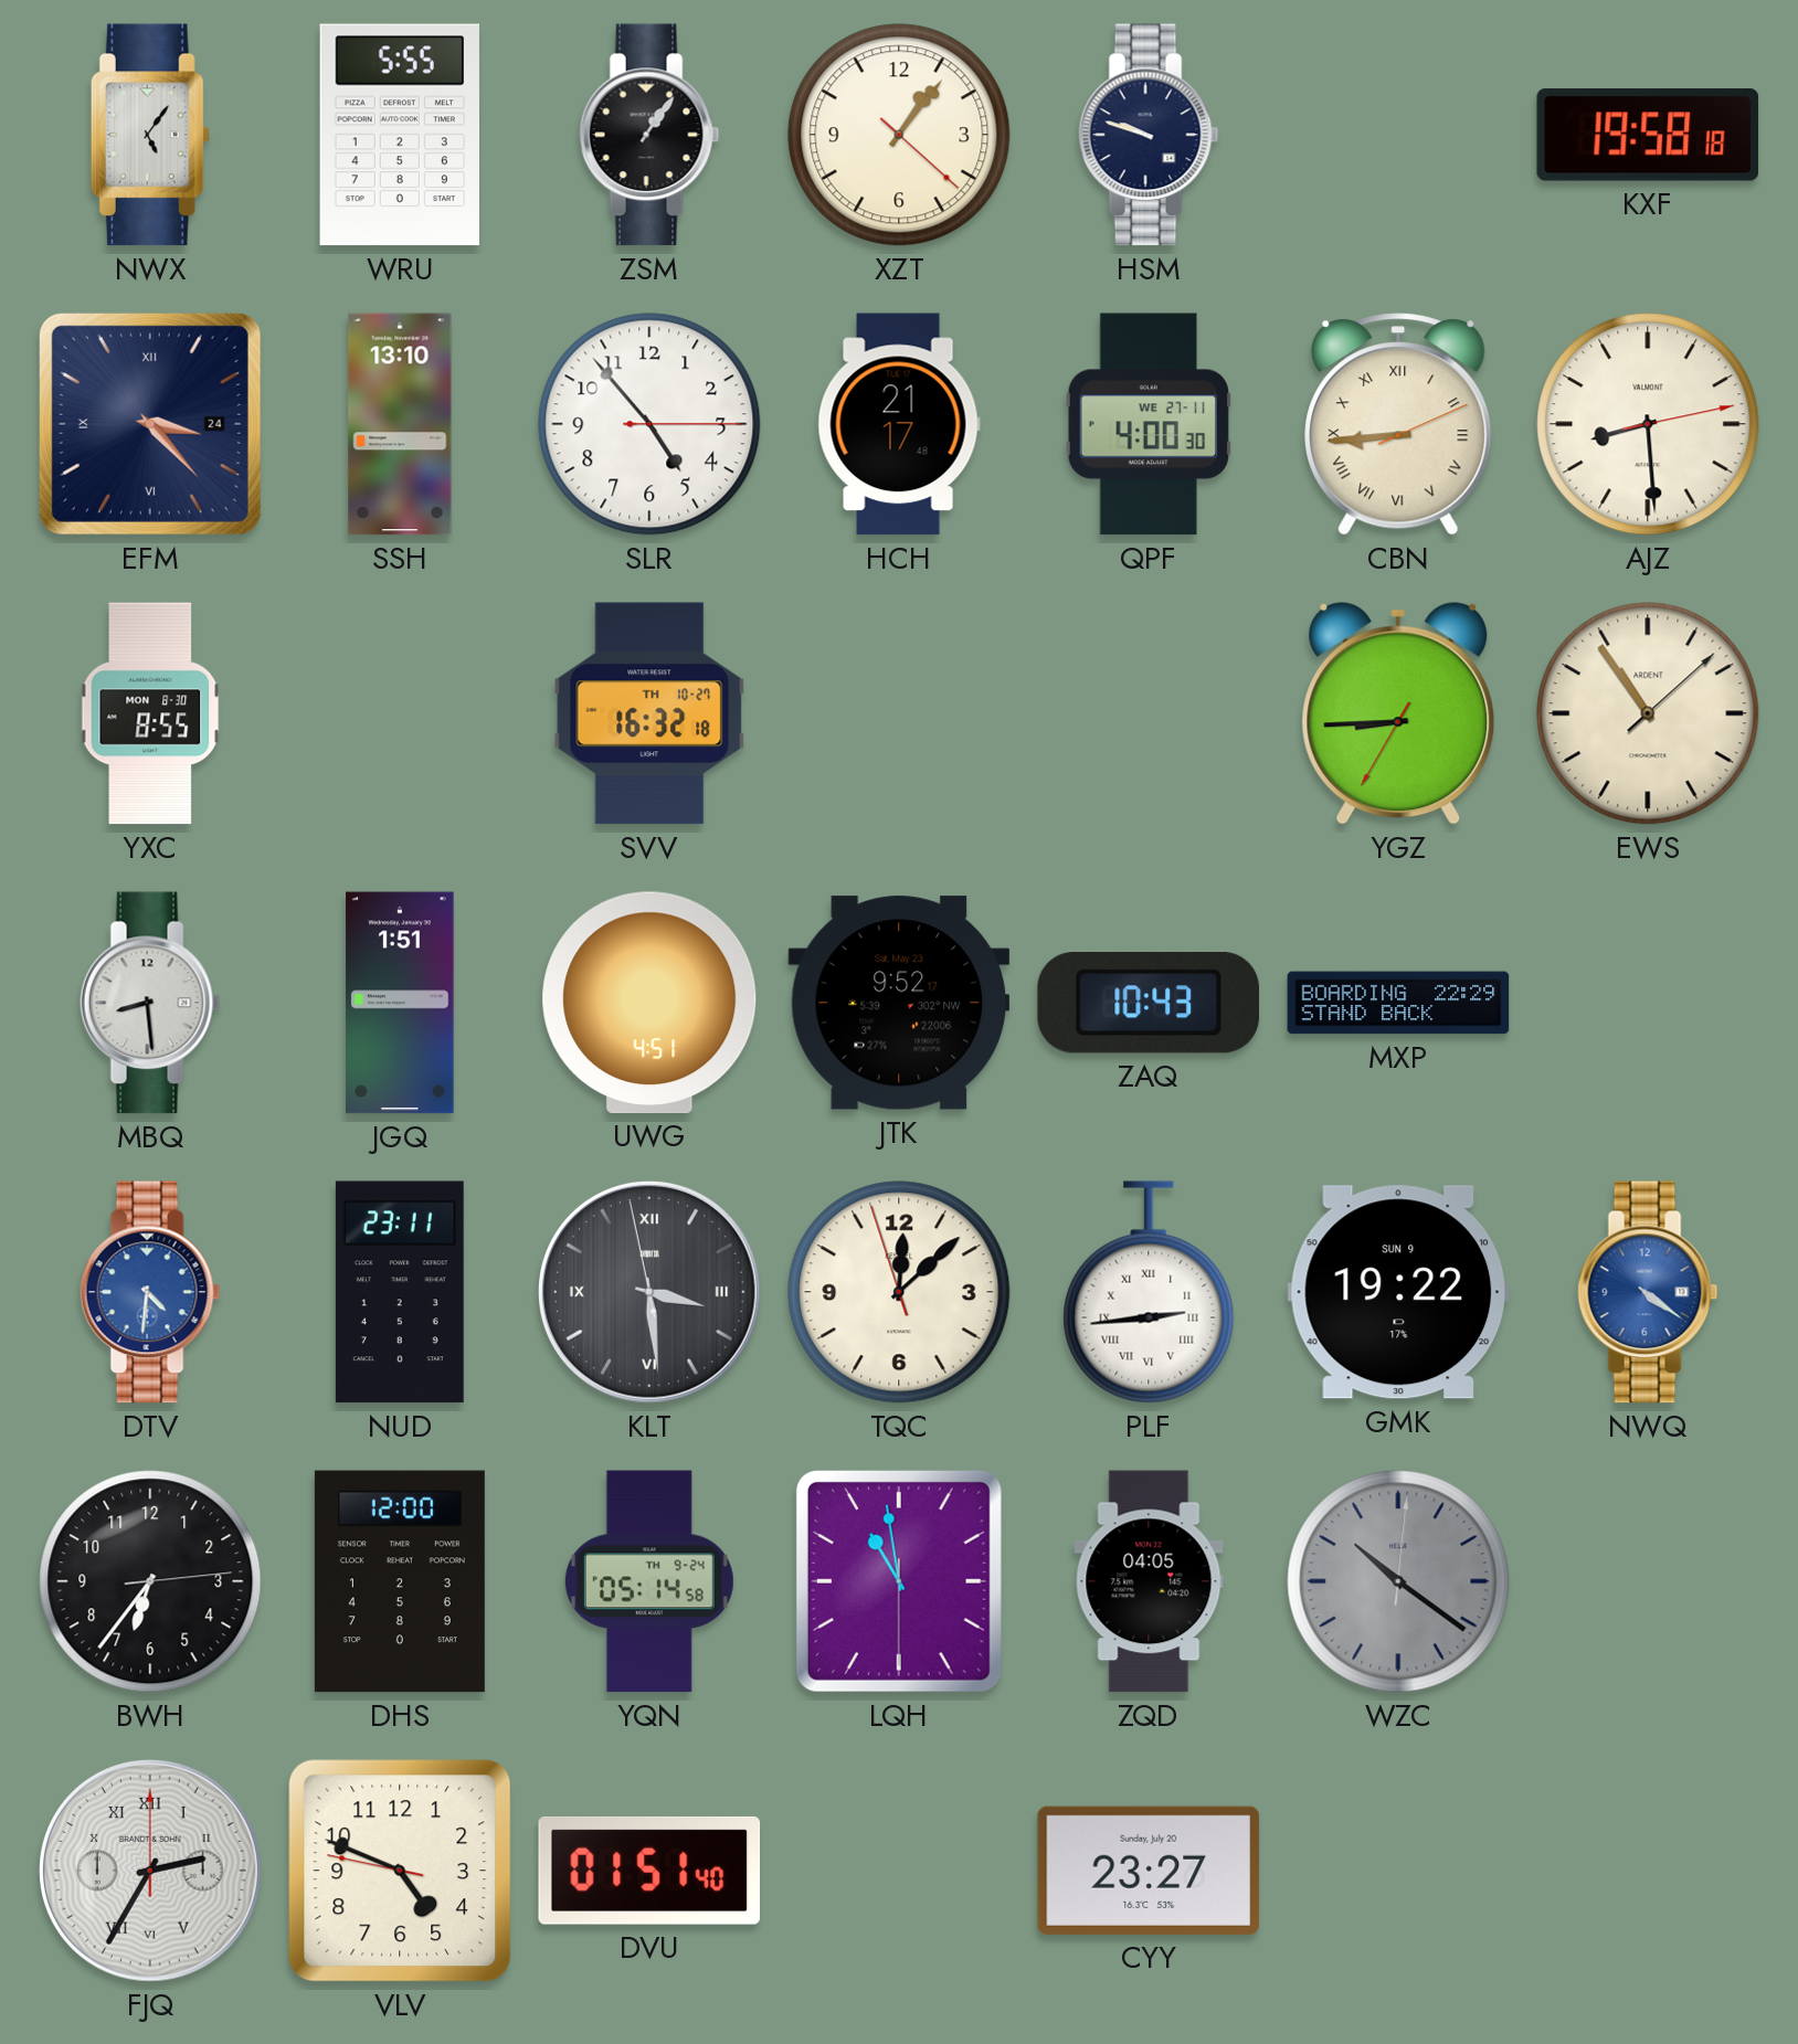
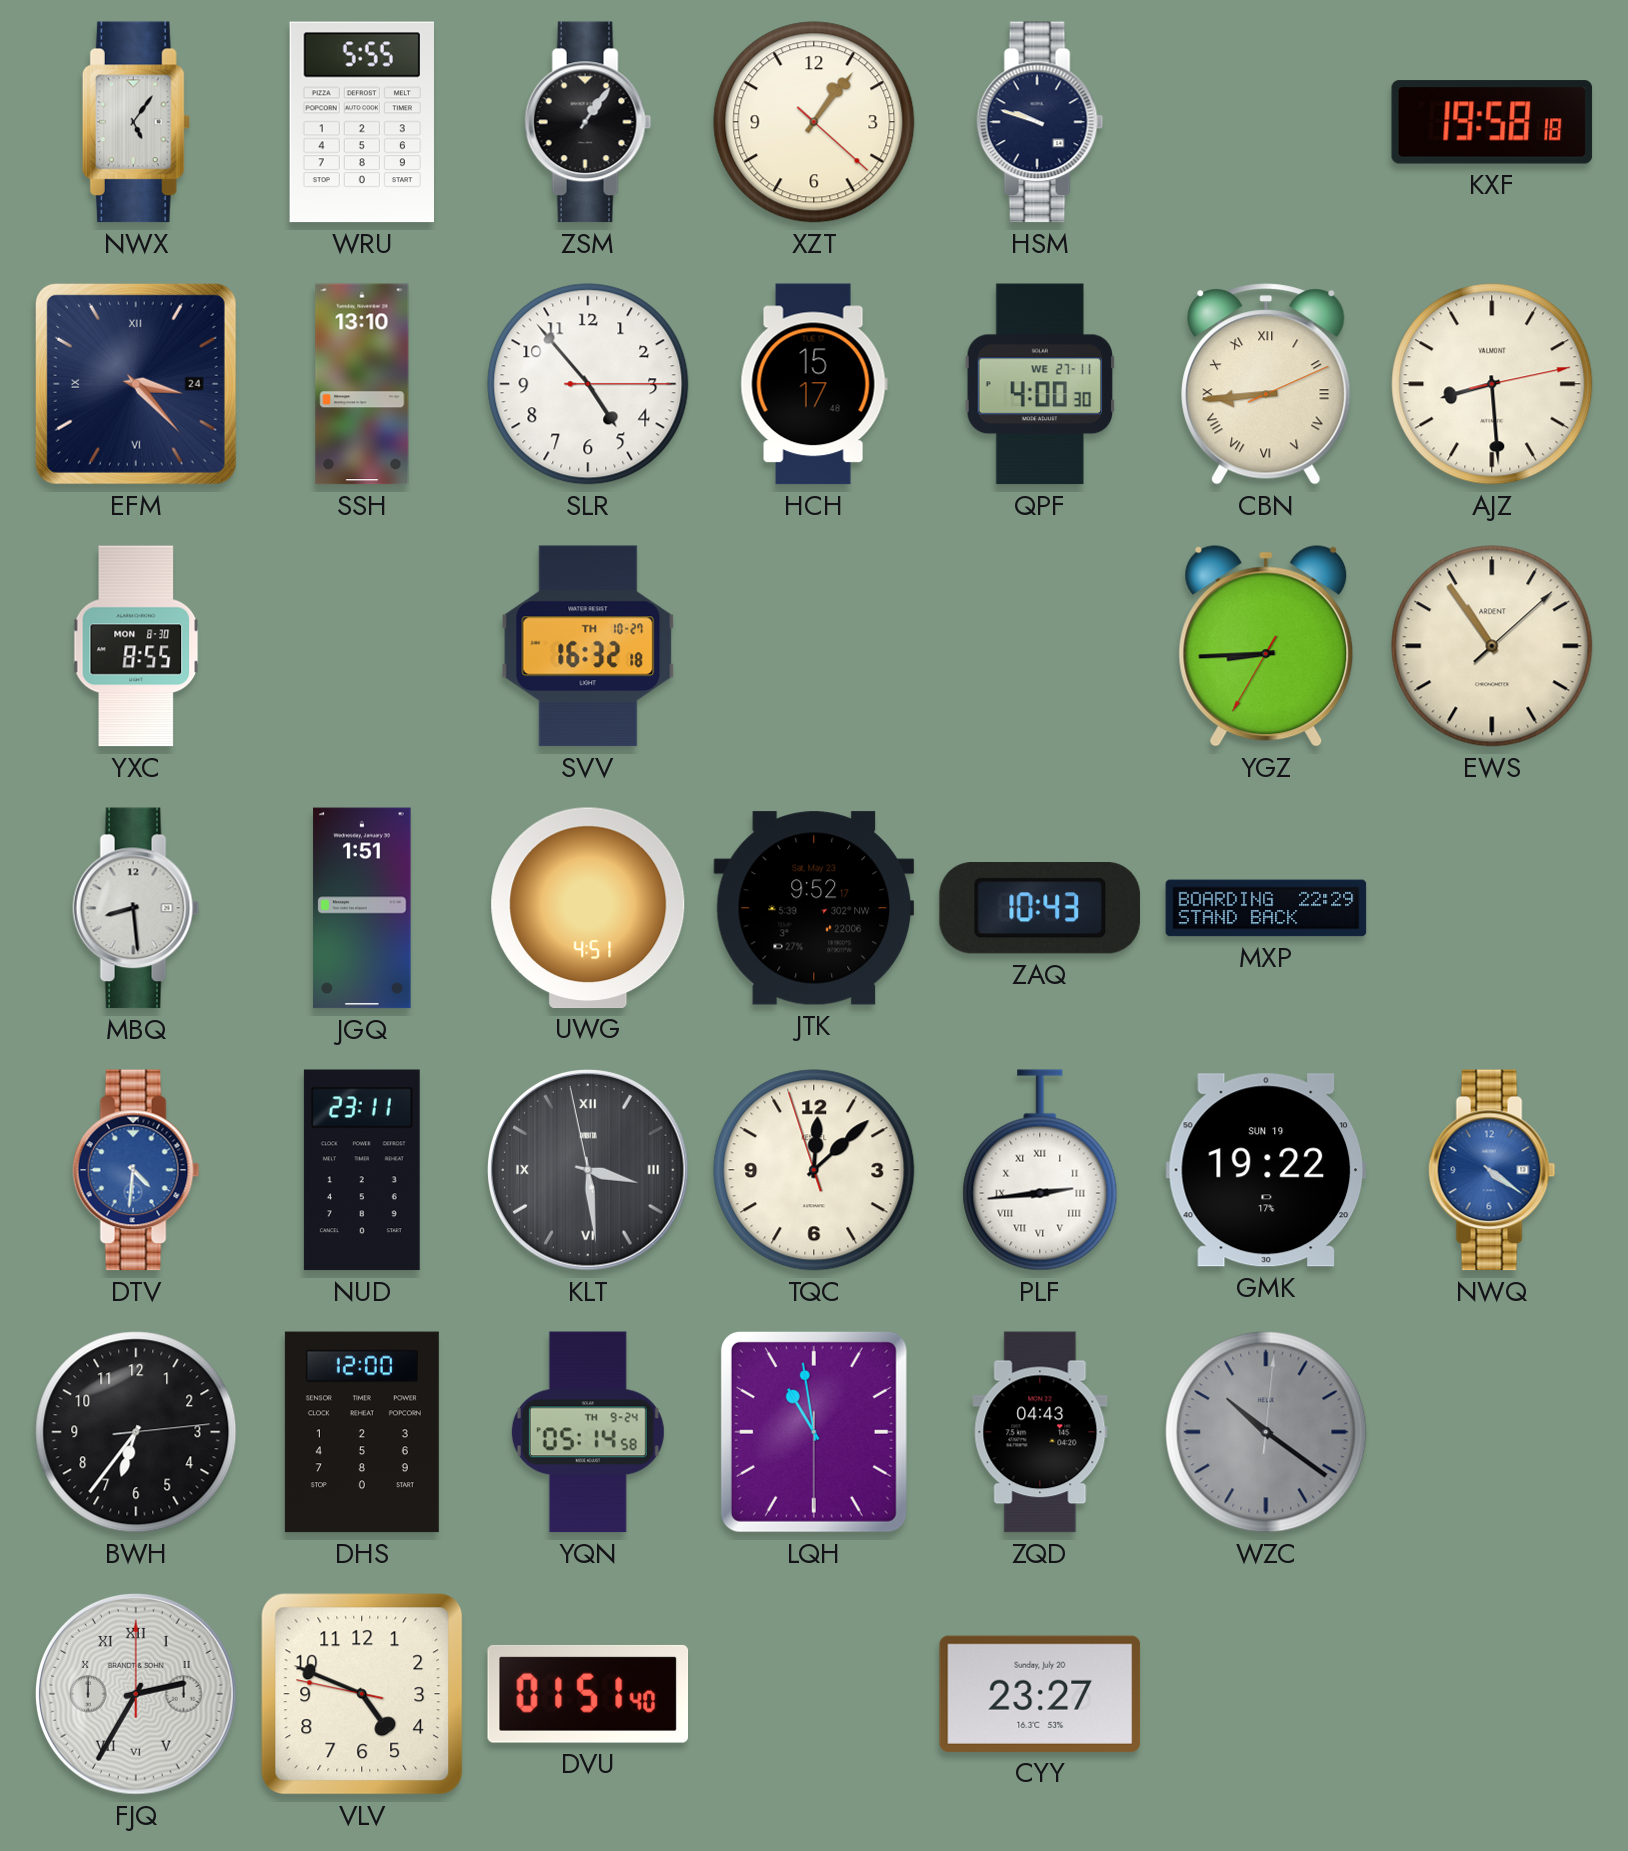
HCH: 21:17 -> 15:17
GMK date: SUN 9 -> SUN 19
ZQD: 04:05 -> 04:43
